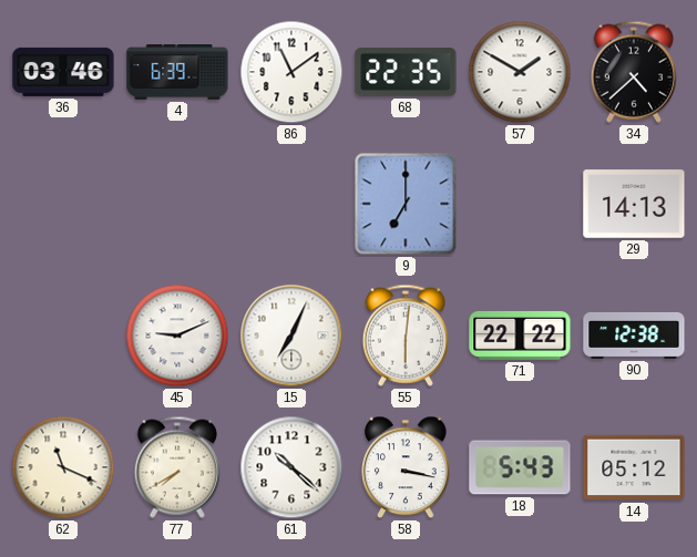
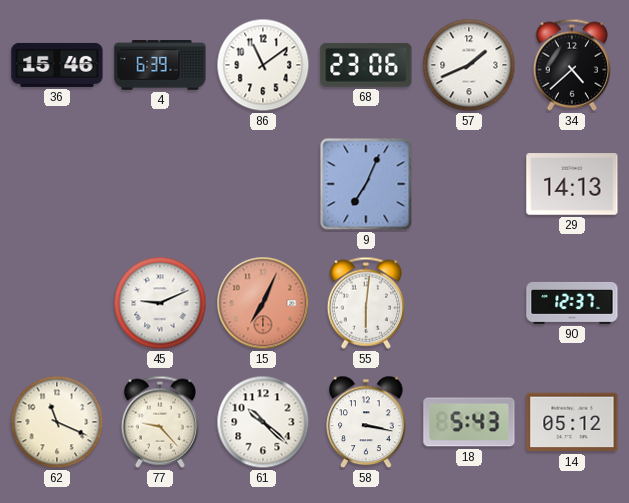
36: 03:46 -> 15:46
68: 22:35 -> 23:06
57: 1:50 -> 1:41
9: 7:00 -> 7:04
15 dial: white -> salmon
71: 22:22 -> none
90: 12:38 -> 12:37
77: 7:40 -> 9:23
